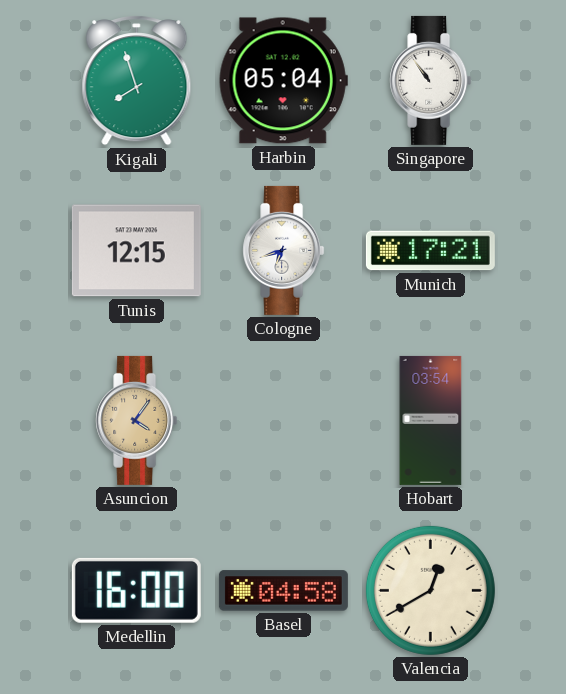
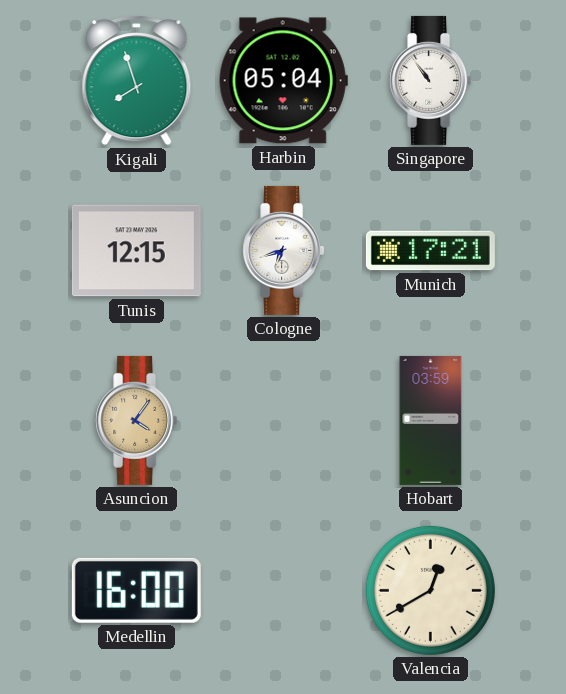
Hobart: 03:54 -> 03:59
Basel: 04:58 -> none
